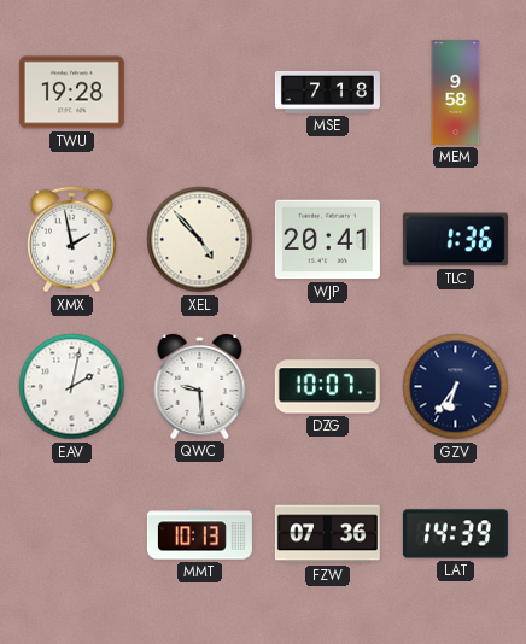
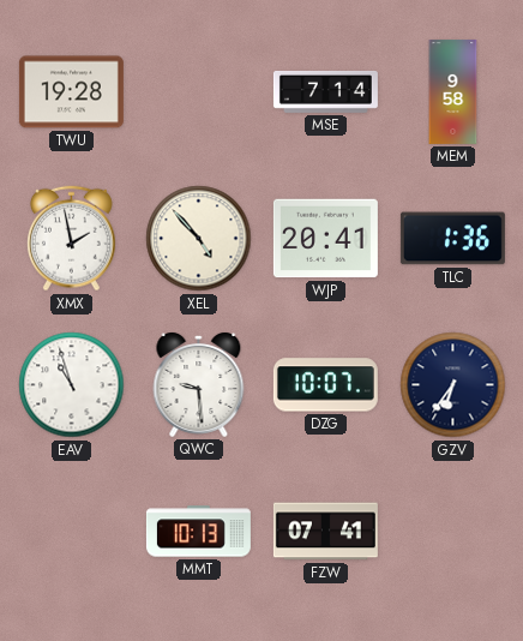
MSE: 7:18 -> 7:14
EAV: 2:02 -> 10:57
FZW: 07:36 -> 07:41
LAT: 14:39 -> none
